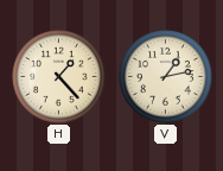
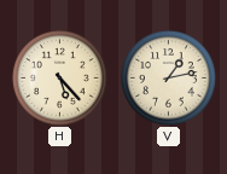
H: 1:23 -> 5:23
